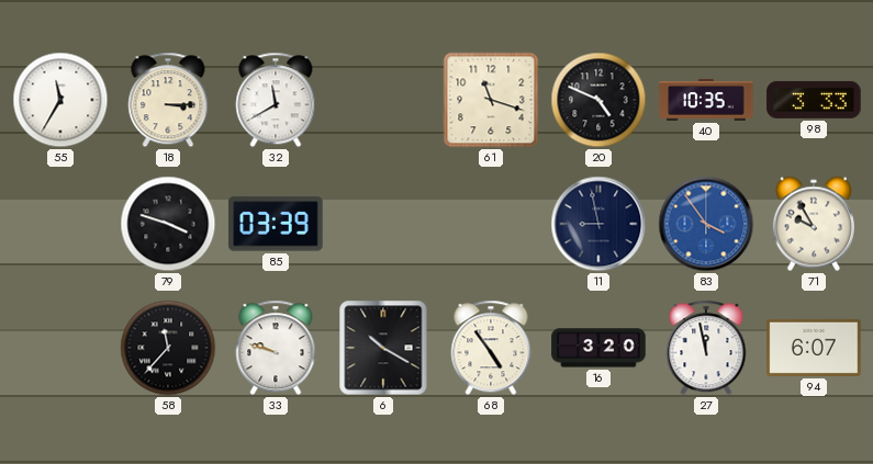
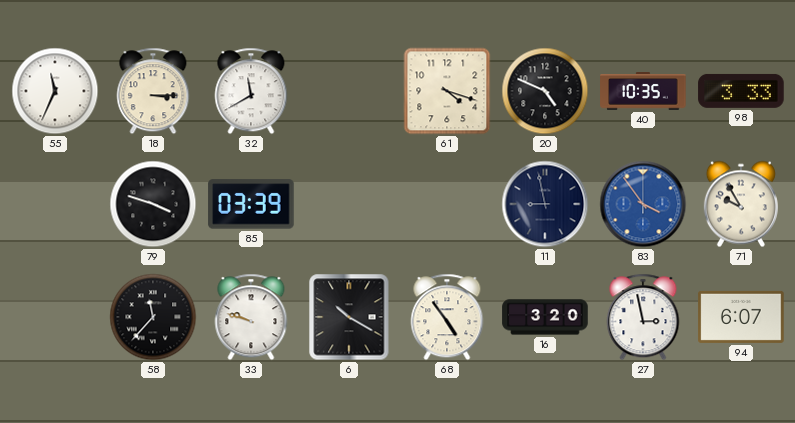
55: 11:35 -> 11:34
61: 11:18 -> 4:18
27: 11:58 -> 2:58
